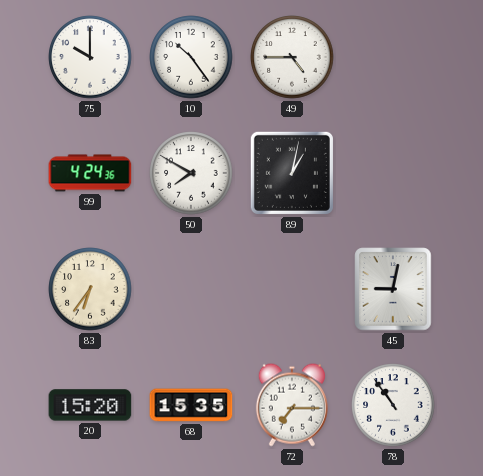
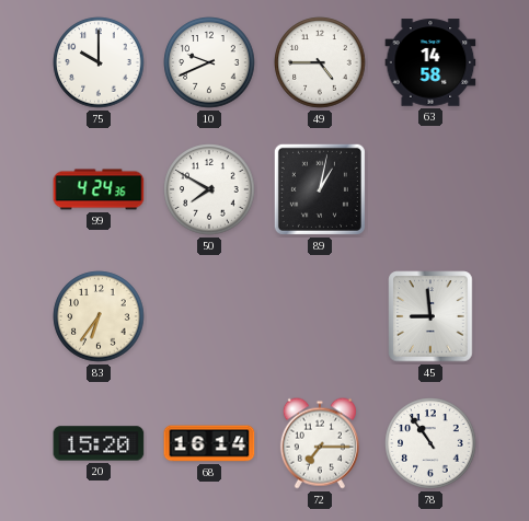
10: 10:24 -> 9:41
63: none -> 14:58
45: 9:02 -> 8:59
68: 15:35 -> 16:14
